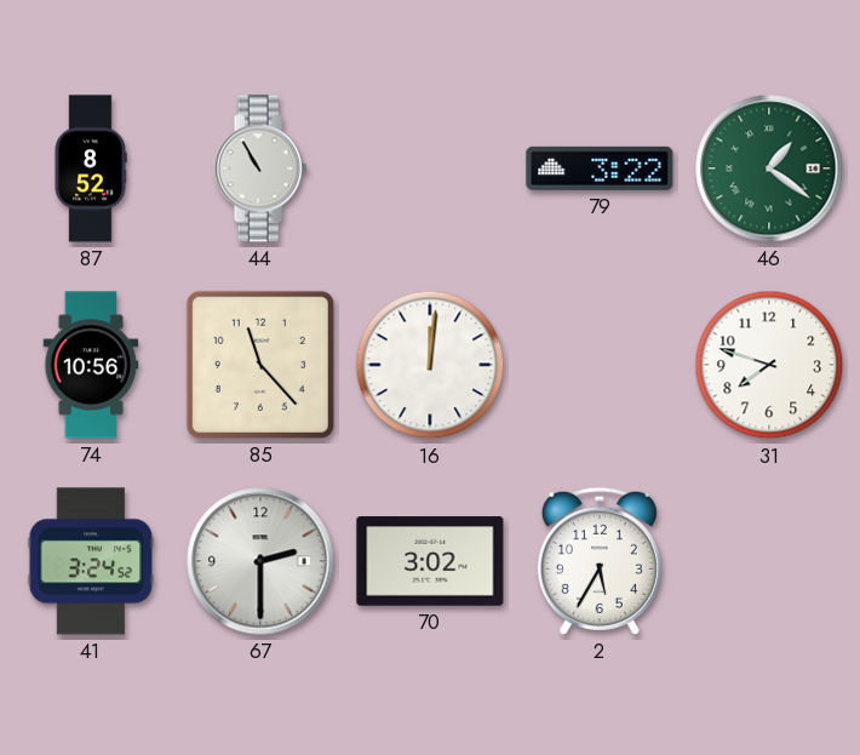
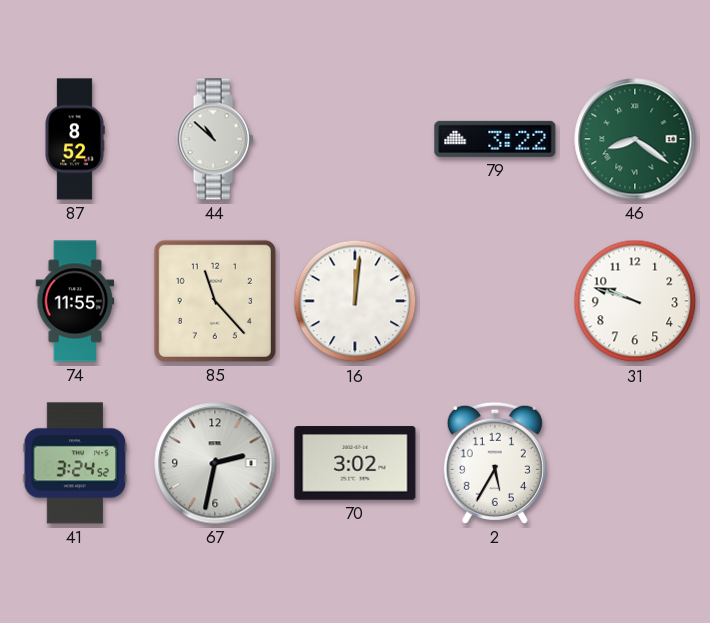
44: 10:55 -> 10:52
46: 1:21 -> 8:21
74: 10:56 -> 11:55
31: 7:48 -> 9:48
67: 2:30 -> 2:32
